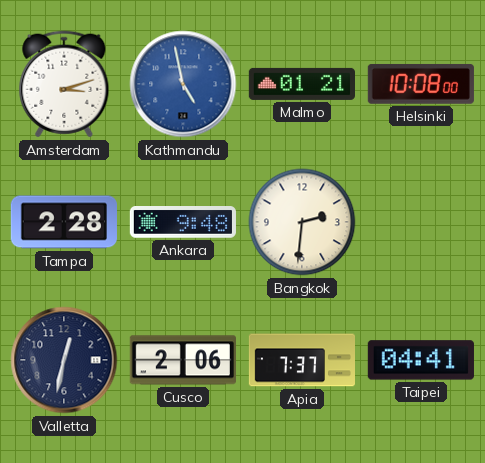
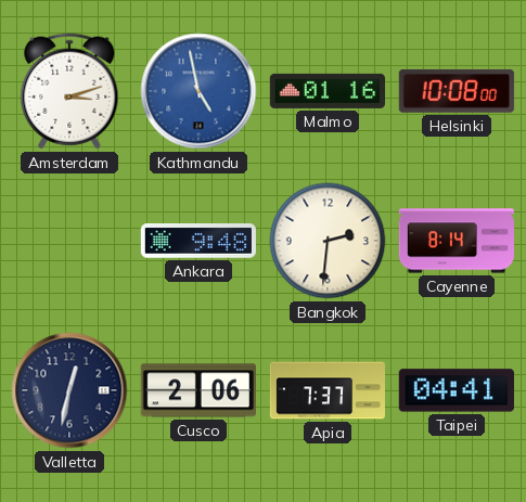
Malmo: 01:21 -> 01:16
Tampa: 2:28 -> none
Cayenne: none -> 8:14
